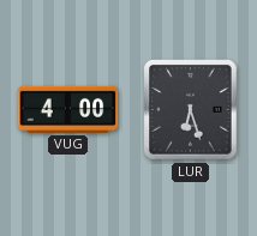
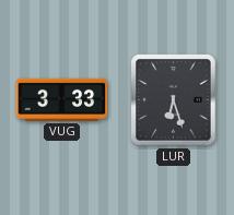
VUG: 4:00 -> 3:33
